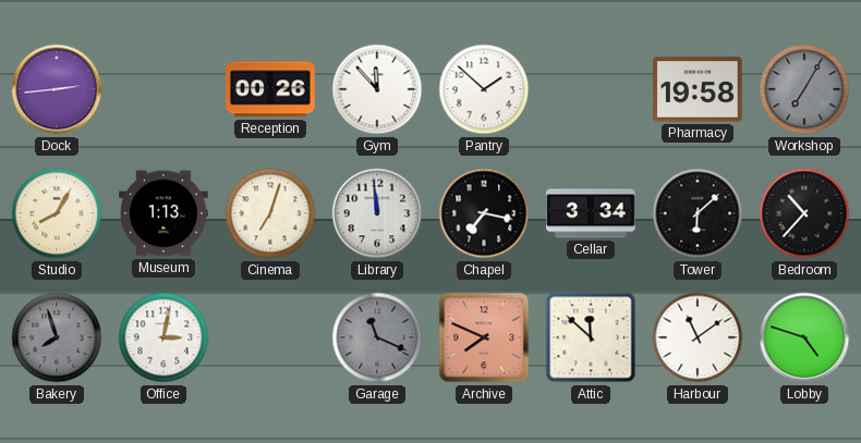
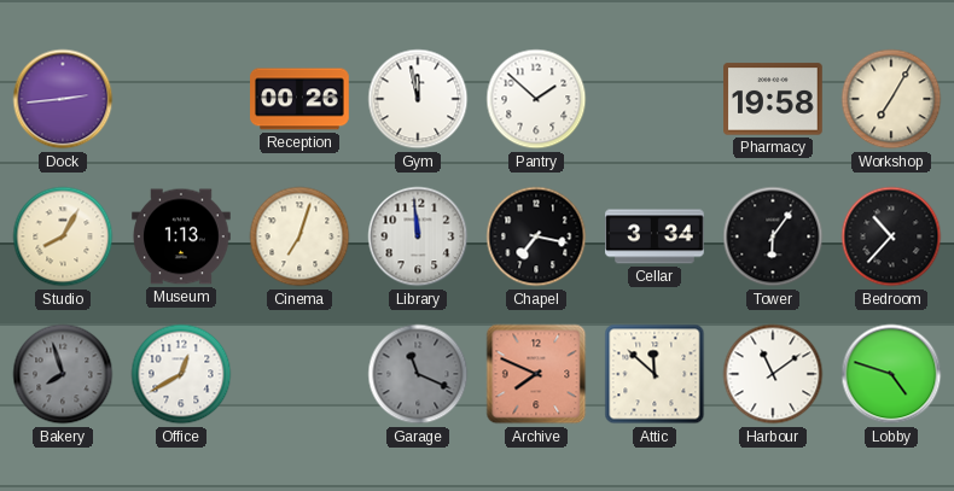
Gym: 11:53 -> 11:58
Workshop dial: grey -> cream
Tower: 6:08 -> 6:06
Office: 3:02 -> 12:40
